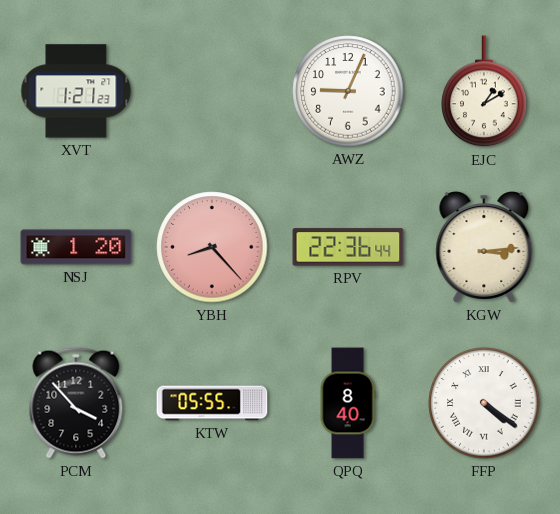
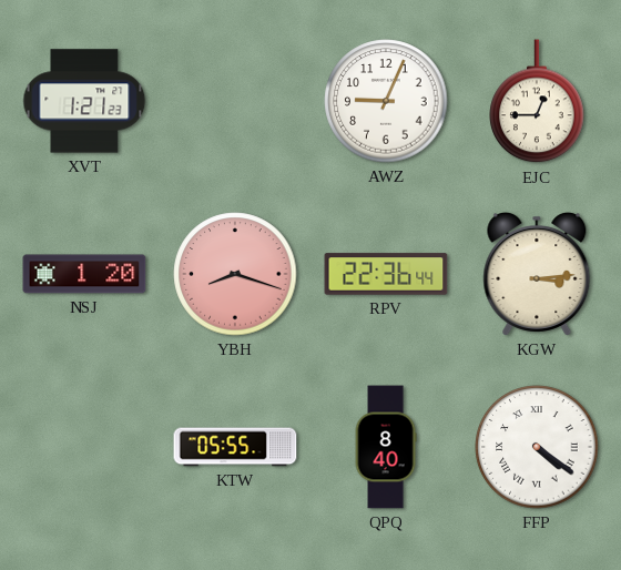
EJC: 1:10 -> 12:45
YBH: 8:23 -> 8:18
PCM: 3:53 -> none
